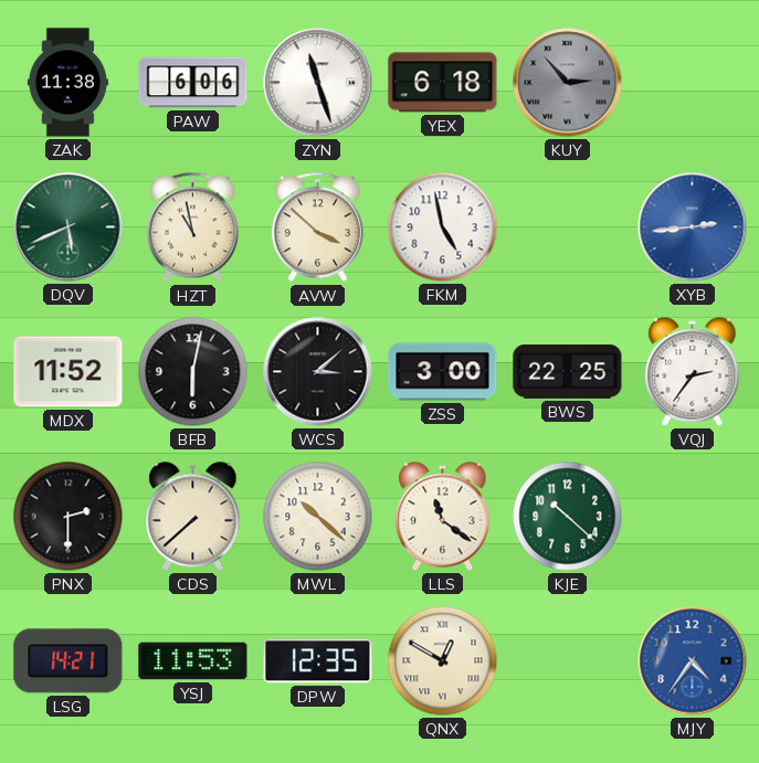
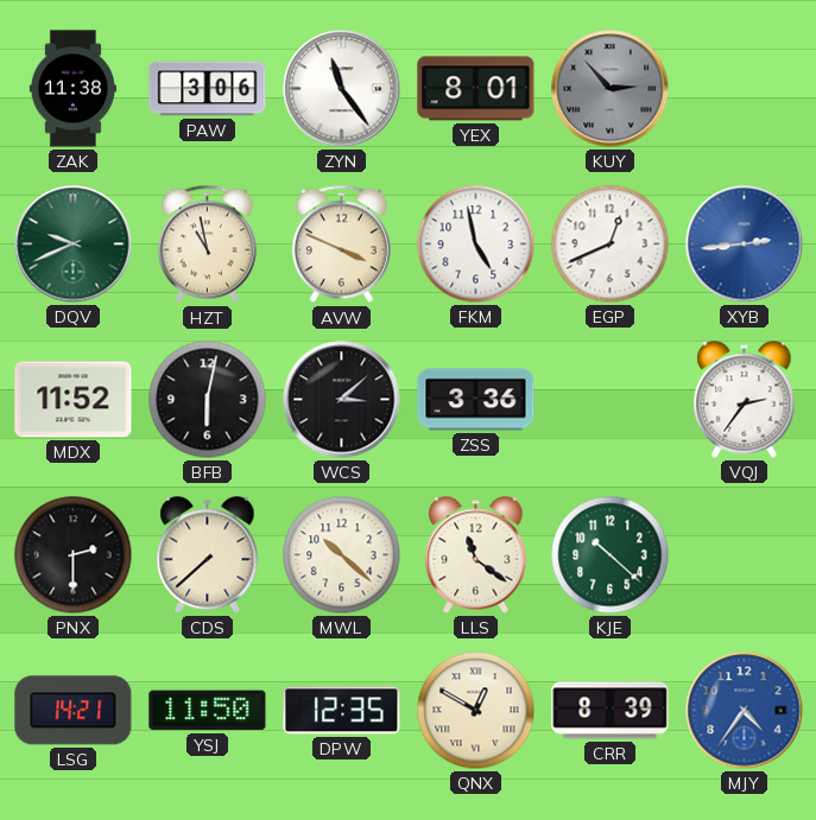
PAW: 6:06 -> 3:06
ZYN: 11:27 -> 11:24
YEX: 6:18 -> 8:01
DQV: 5:41 -> 9:41
AVW: 3:52 -> 3:49
EGP: none -> 12:41
ZSS: 3:00 -> 3:36
BWS: 22:25 -> none
YSJ: 11:53 -> 11:50
CRR: none -> 8:39
